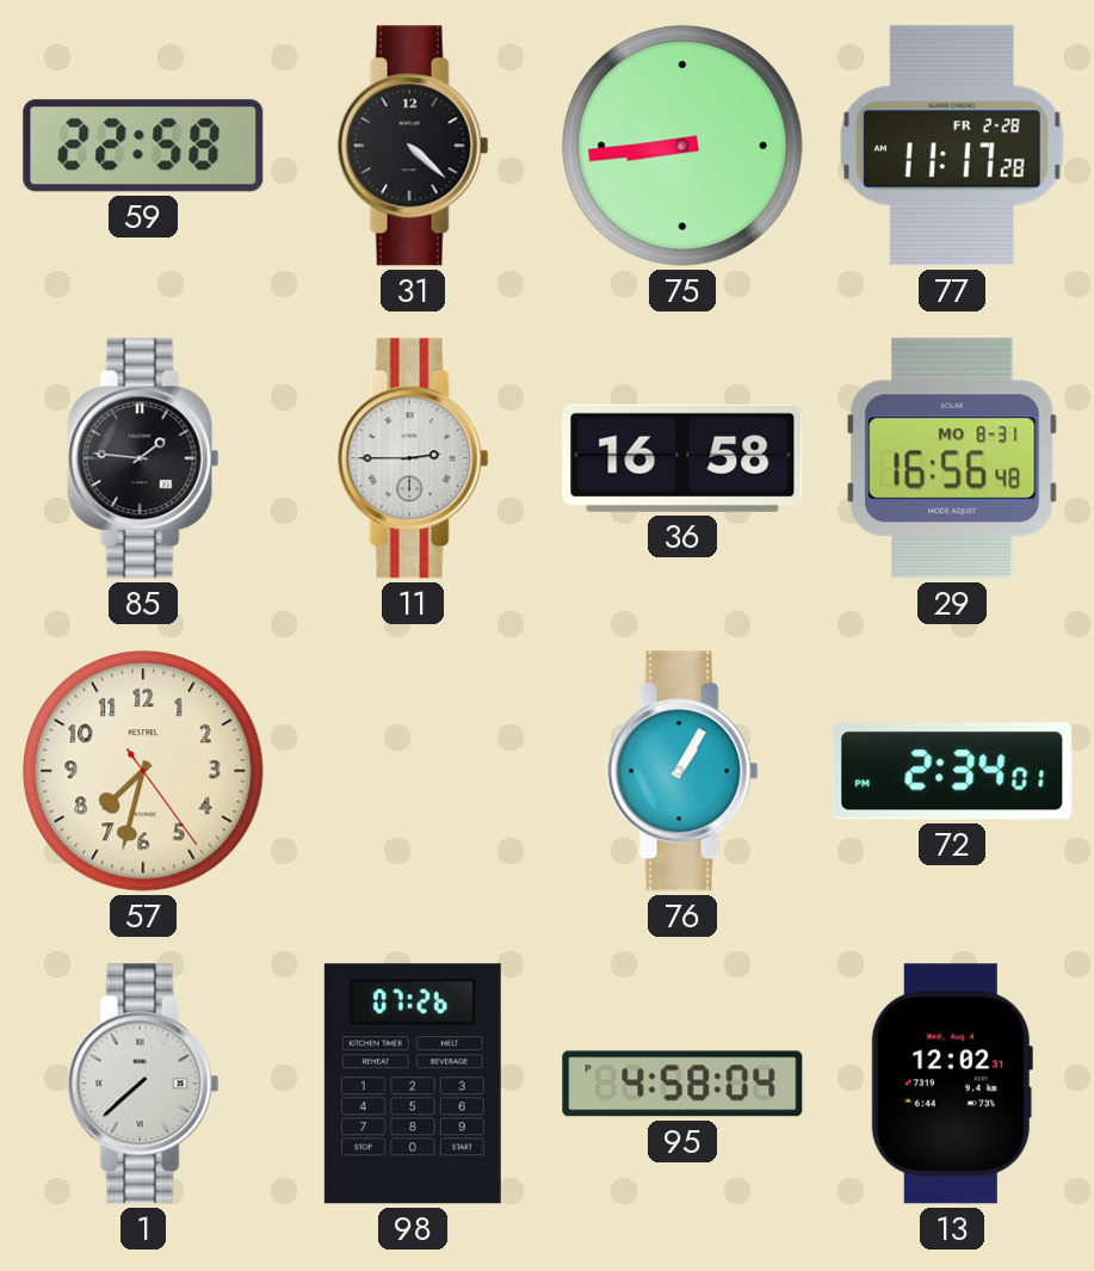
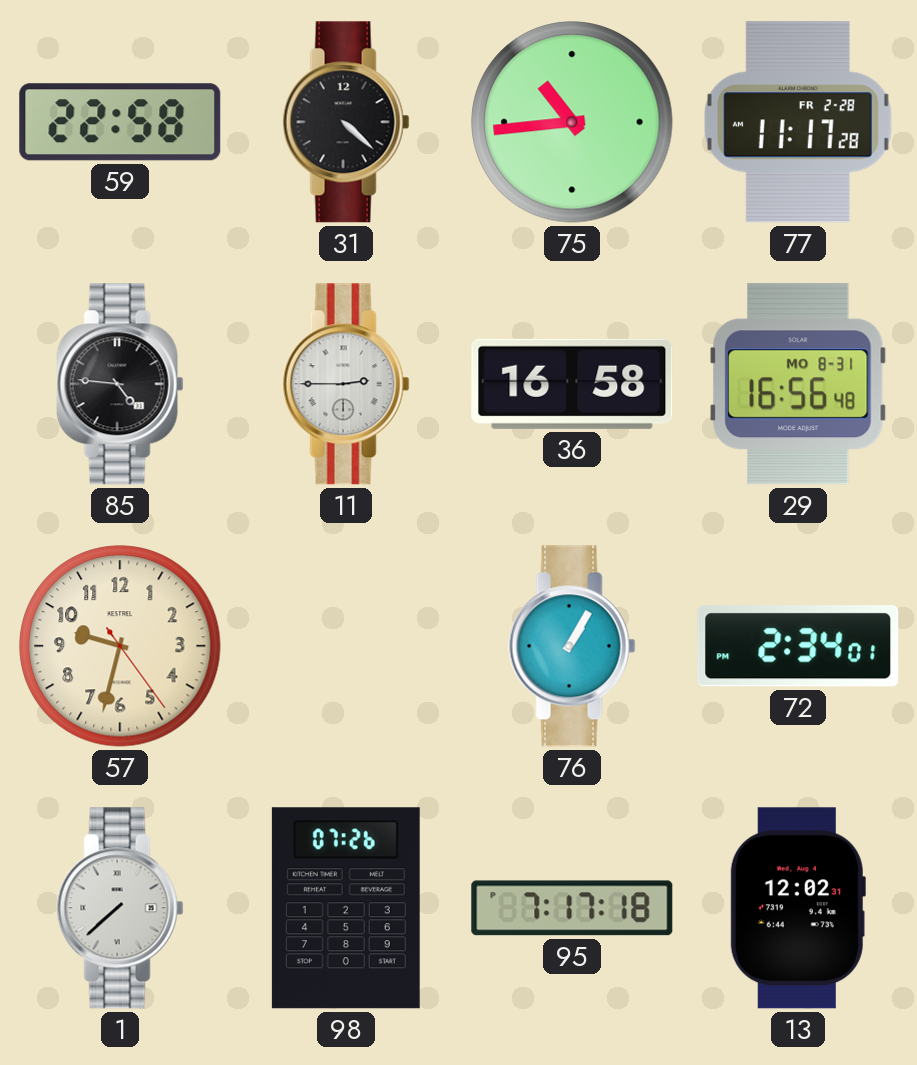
75: 8:44 -> 10:44
85: 1:46 -> 4:46
57: 7:32 -> 9:32
95: 4:58 -> 7:17
